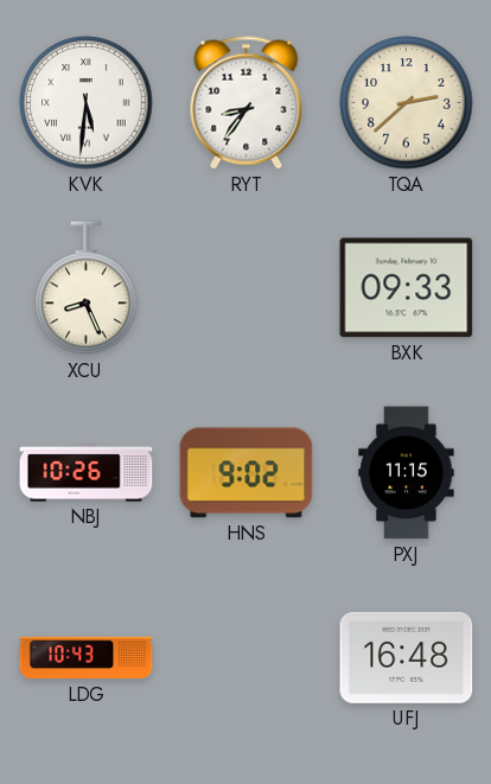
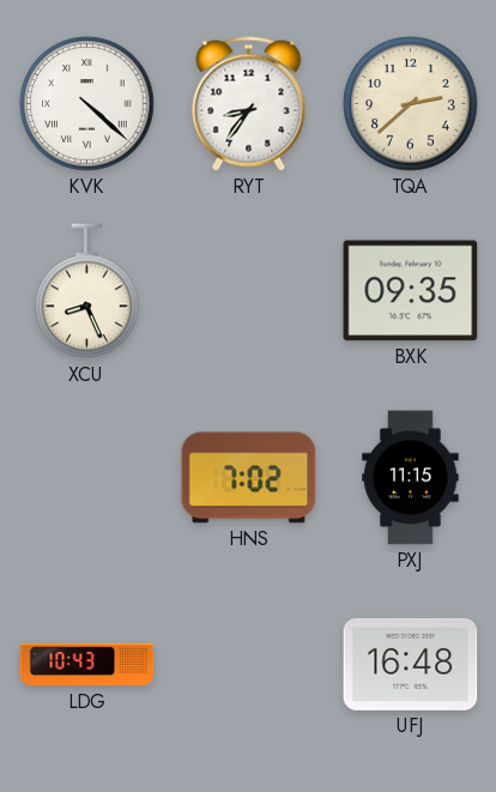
KVK: 5:31 -> 4:22
BXK: 09:33 -> 09:35
NBJ: 10:26 -> none
HNS: 9:02 -> 7:02
